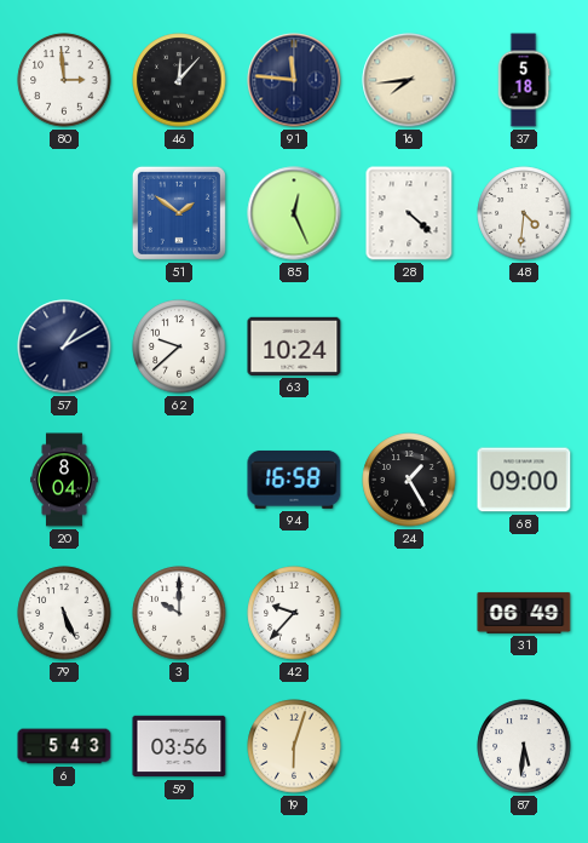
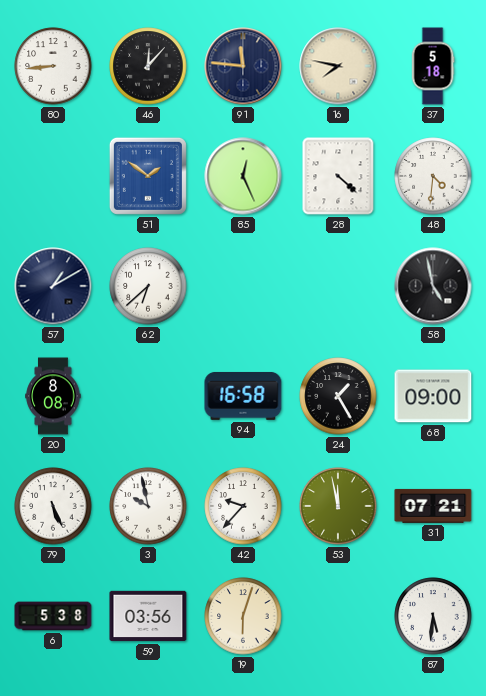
80: 2:59 -> 8:44
16: 7:44 -> 7:47
62: 9:38 -> 6:38
63: 10:24 -> none
58: none -> 4:58
20: 8:04 -> 8:08
3: 10:00 -> 9:58
53: none -> 11:58
31: 06:49 -> 07:21
6: 5:43 -> 5:38
